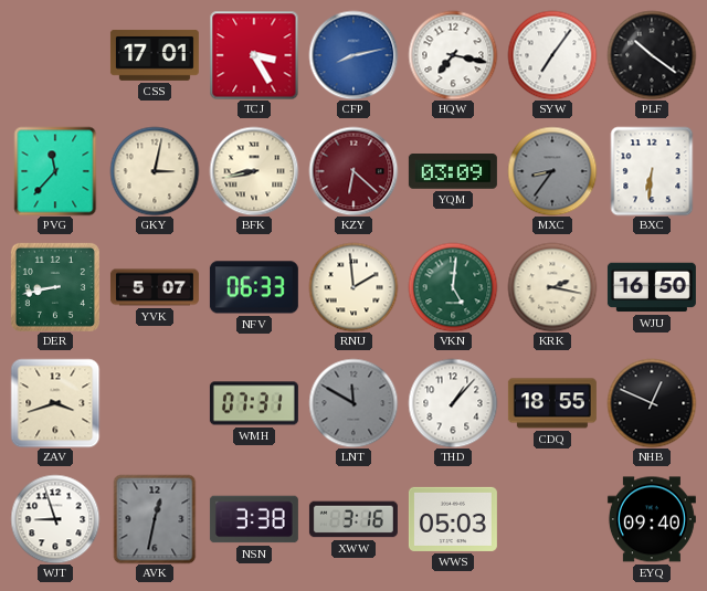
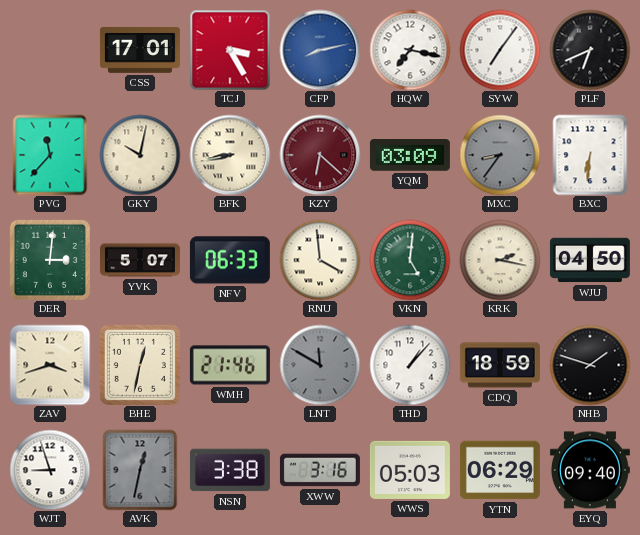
PLF: 10:21 -> 6:41
GKY: 3:02 -> 10:02
DER: 8:43 -> 3:01
RNU: 1:59 -> 3:59
WJU: 16:50 -> 04:50
BHE: none -> 12:32
WMH: 07:31 -> 21:46
CDQ: 18:55 -> 18:59
NHB: 12:49 -> 1:48
YTN: none -> 06:29
